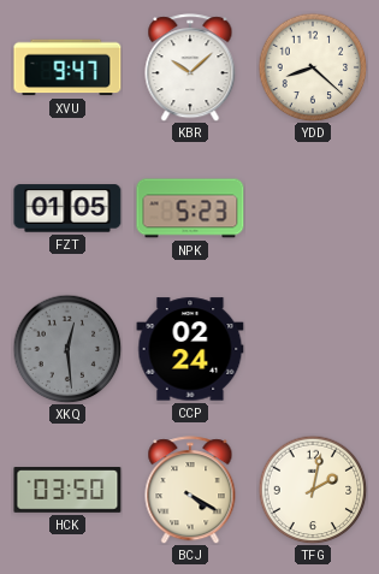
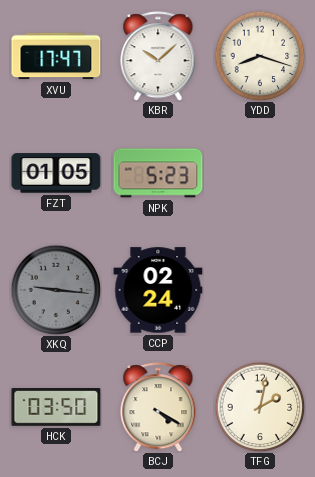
XVU: 9:47 -> 17:47
YDD: 8:22 -> 8:18
XKQ: 12:29 -> 9:16
